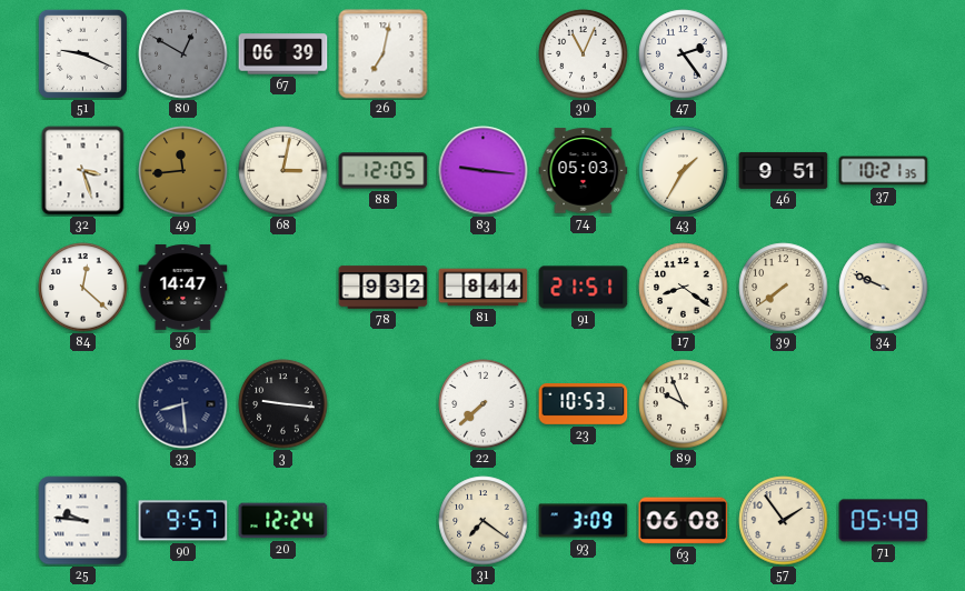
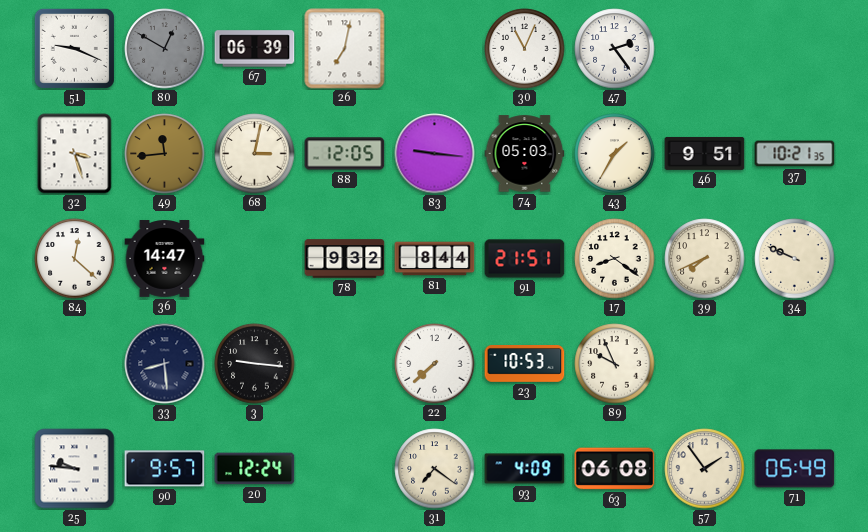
39: 7:39 -> 7:41
93: 3:09 -> 4:09
